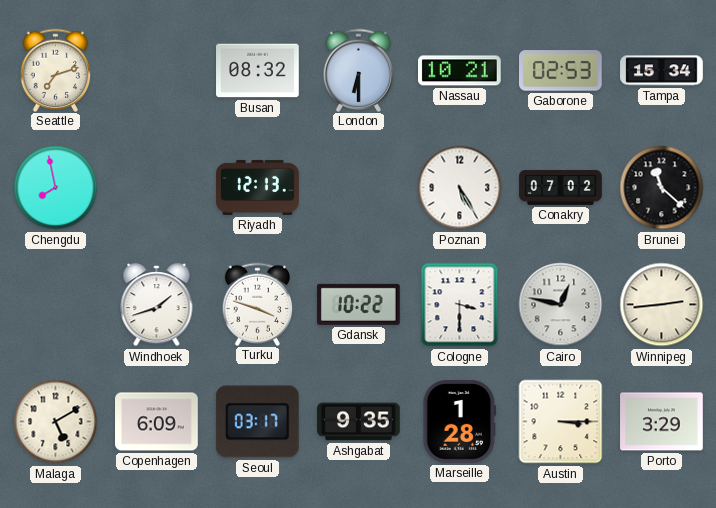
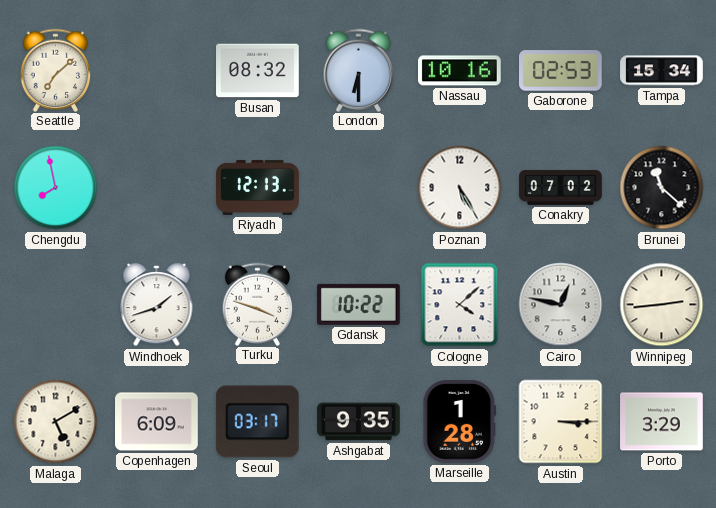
Seattle: 7:12 -> 7:08
Nassau: 10:21 -> 10:16
Cologne: 3:30 -> 4:08
